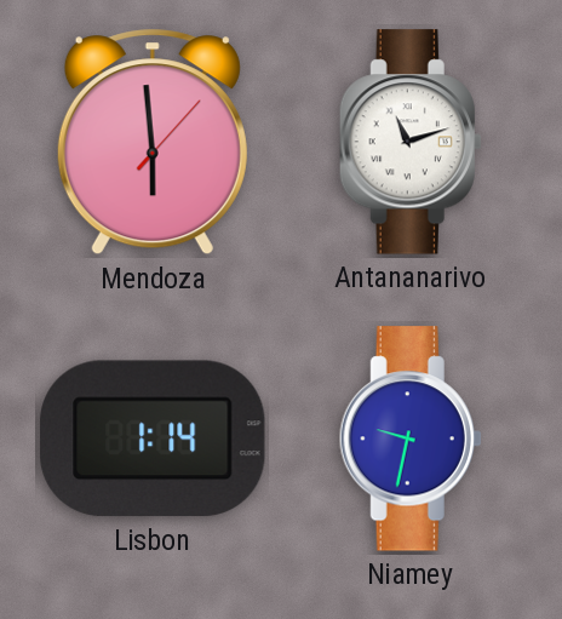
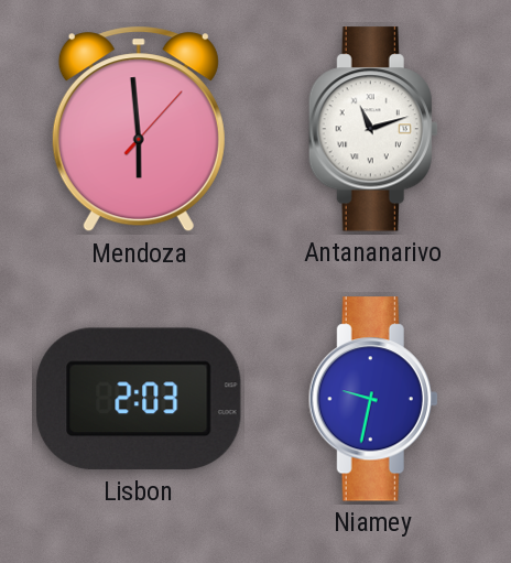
Lisbon: 1:14 -> 2:03
